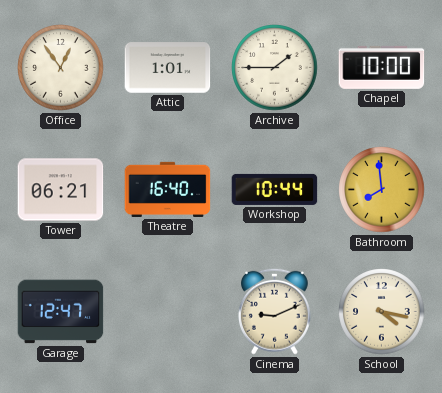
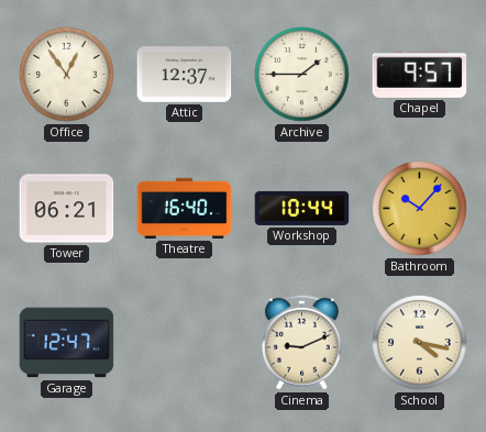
Attic: 1:01 -> 12:37
Chapel: 10:00 -> 9:57
Bathroom: 7:59 -> 10:07
